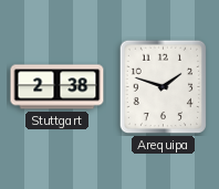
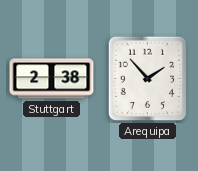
Arequipa: 1:48 -> 1:53
